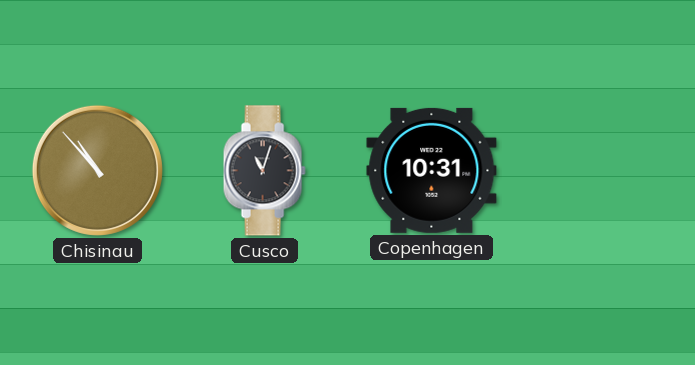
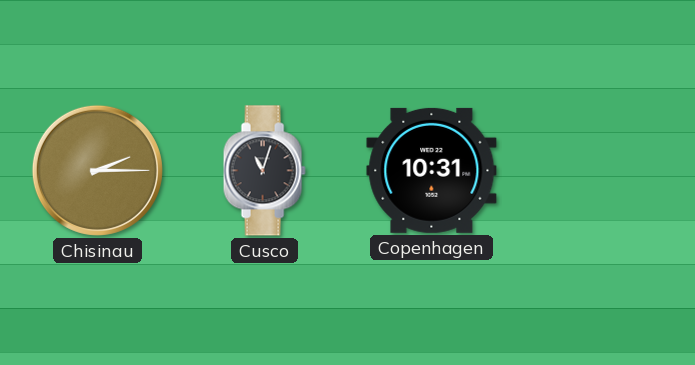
Chisinau: 10:53 -> 2:15
